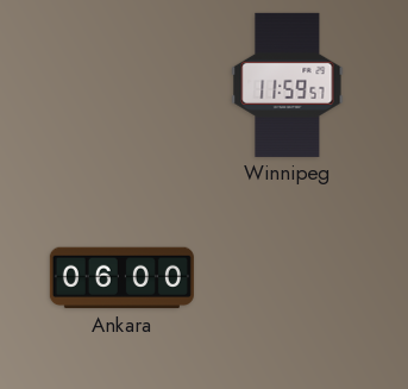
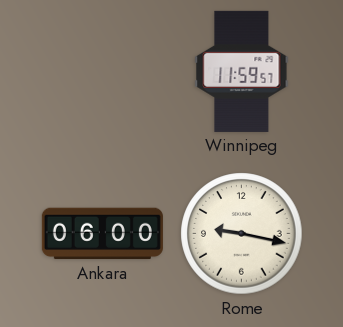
Rome: none -> 9:17
